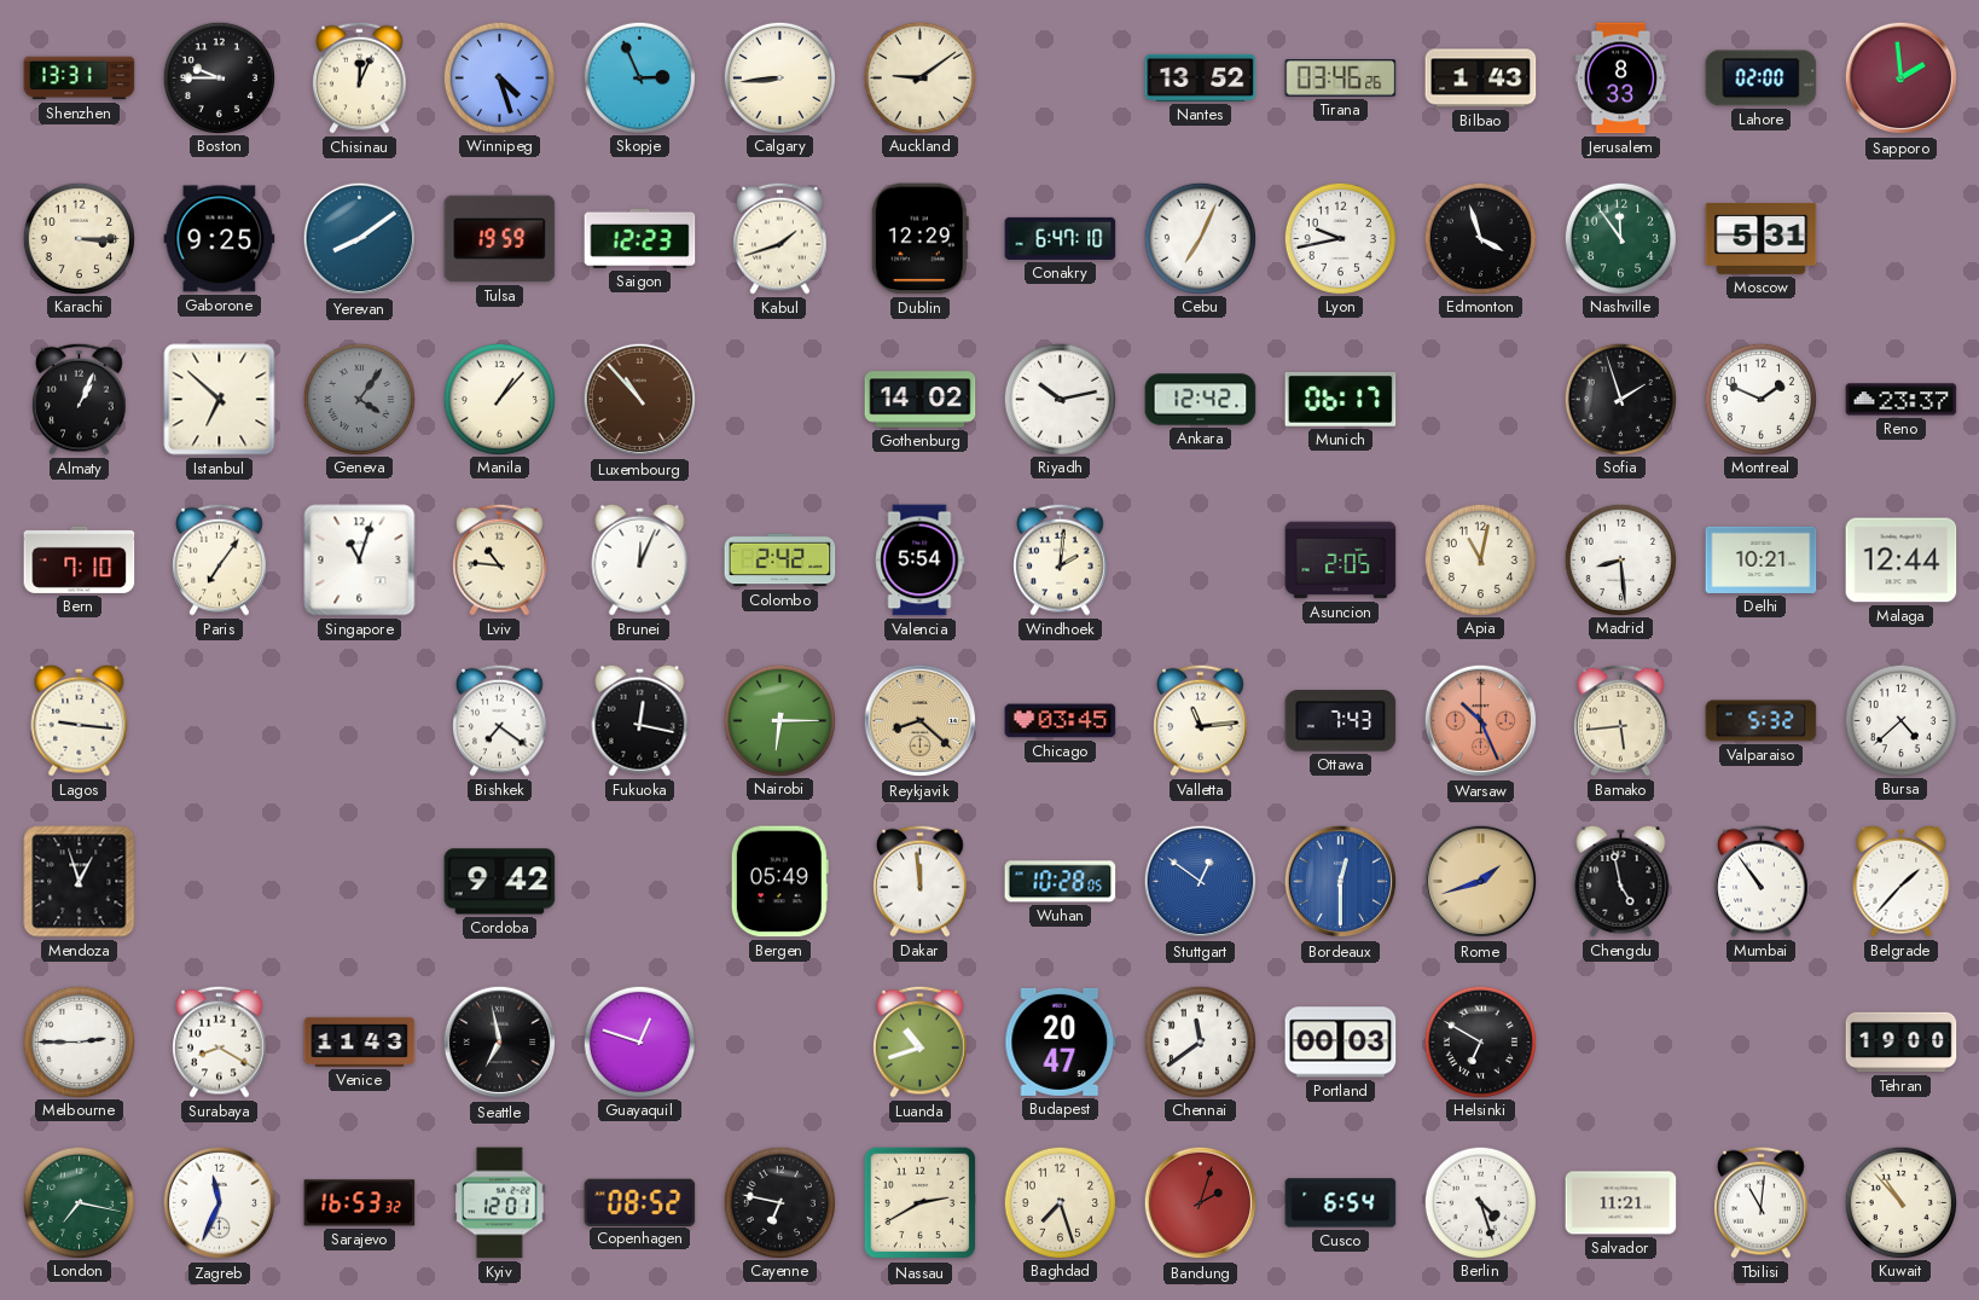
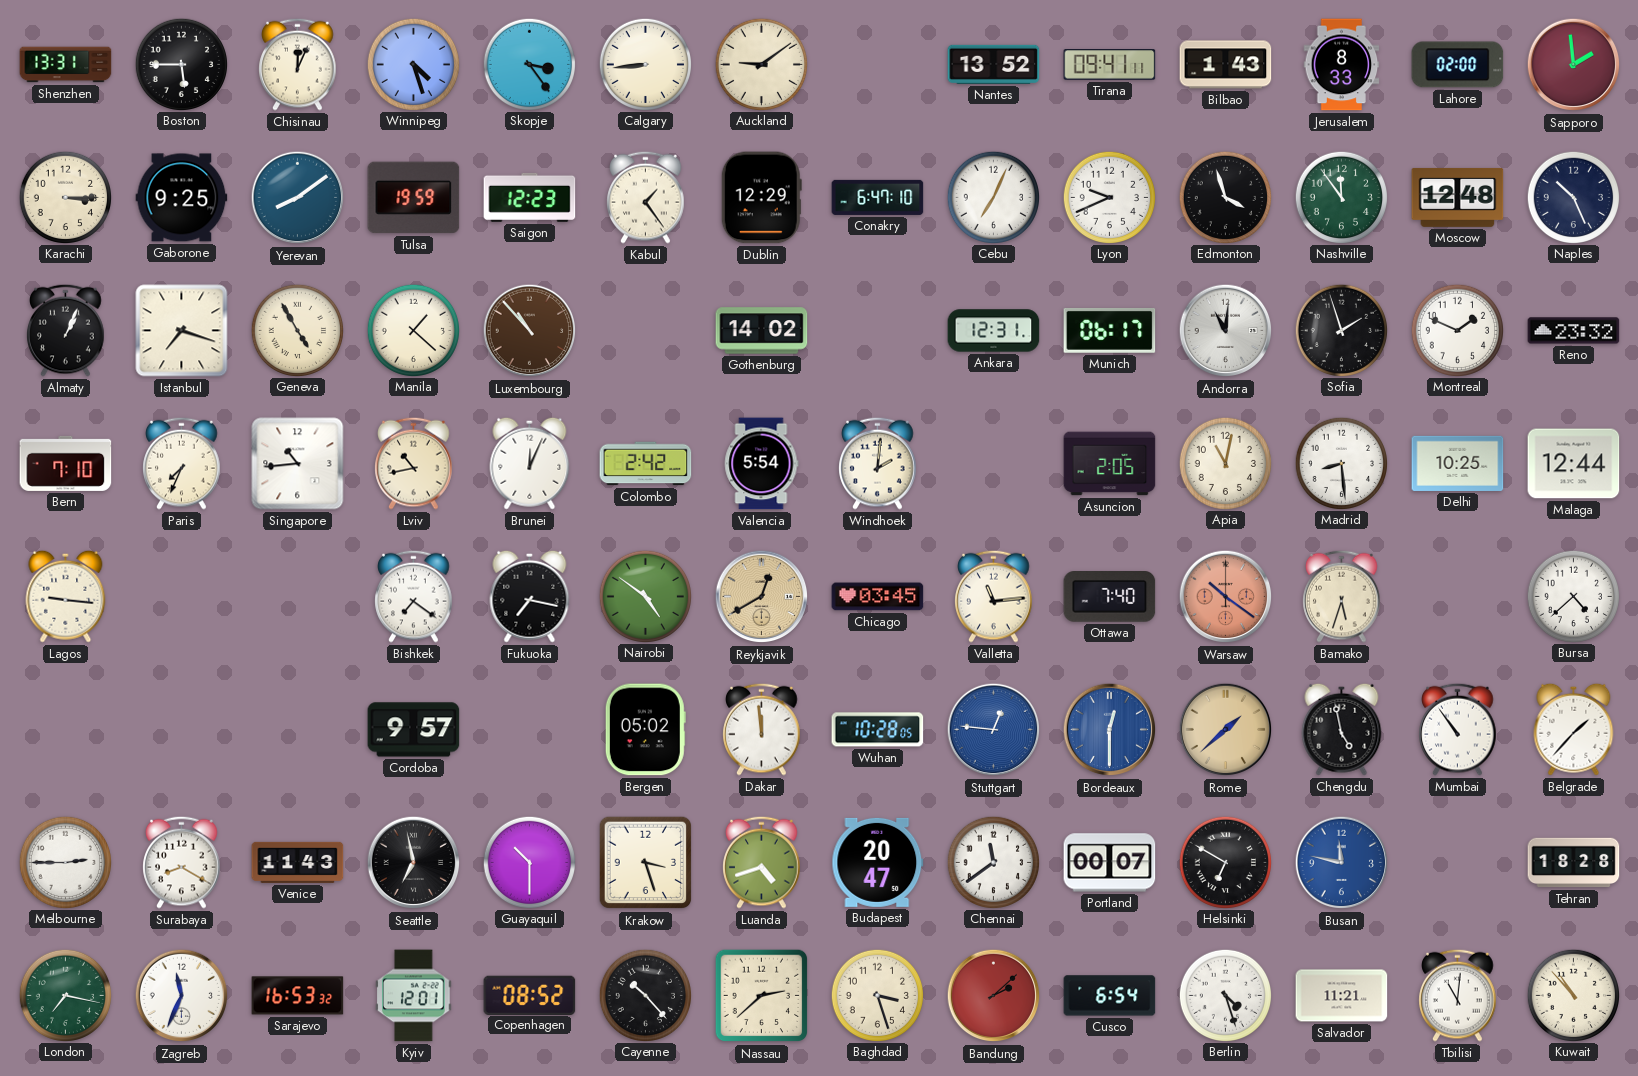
Boston: 9:45 -> 5:45
Skopje: 2:56 -> 3:24
Tirana: 03:46 -> 09:41
Kabul: 1:42 -> 1:24
Lyon: 9:43 -> 9:41
Moscow: 5:31 -> 12:48
Naples: none -> 10:26
Istanbul: 6:52 -> 7:18
Geneva: 4:06 -> 4:55
Geneva dial: grey -> cream
Manila: 1:07 -> 1:22
Riyadh: 10:13 -> none
Ankara: 12:42 -> 12:31
Andorra: none -> 11:01
Reno: 23:37 -> 23:32
Paris: 7:06 -> 7:34
Singapore: 11:03 -> 10:44
Lviv: 10:46 -> 10:43
Delhi: 10:21 -> 10:25
Fukuoka: 12:17 -> 7:17
Nairobi: 6:15 -> 4:51
Reykjavik: 8:22 -> 12:40
Ottawa: 7:43 -> 7:40
Warsaw: 10:26 -> 10:21
Bamako: 5:44 -> 5:33
Valparaiso: 5:32 -> none
Mendoza: 12:57 -> none
Cordoba: 9:42 -> 9:57
Bergen: 05:49 -> 05:02
Stuttgart: 12:51 -> 12:46
Rome: 1:42 -> 1:38
Guayaquil: 12:48 -> 10:30
Krakow: none -> 3:27
Luanda: 10:42 -> 4:42
Portland: 00:03 -> 00:07
Busan: none -> 11:47
Tehran: 19:00 -> 18:28
Cayenne: 6:47 -> 10:23
Nassau: 2:40 -> 2:38
Baghdad: 7:27 -> 3:27
Bandung: 2:03 -> 2:08
